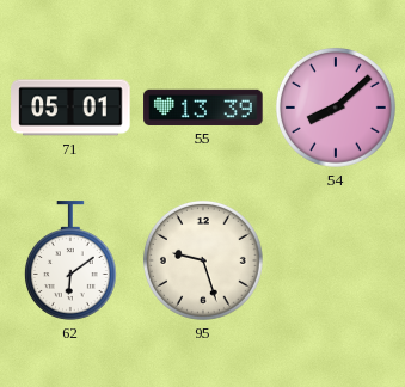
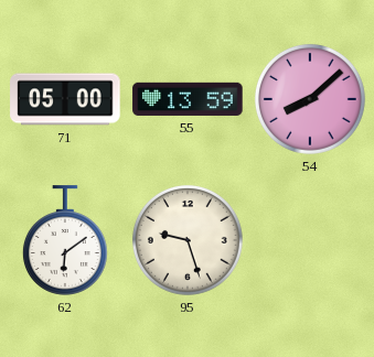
71: 05:01 -> 05:00
55: 13:39 -> 13:59
